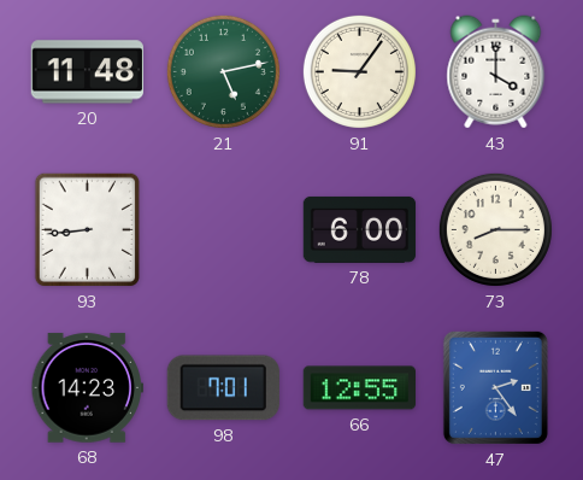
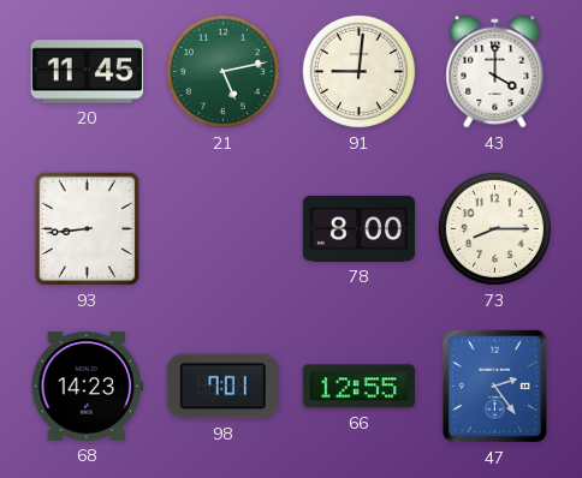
20: 11:48 -> 11:45
91: 9:06 -> 9:01
78: 6:00 -> 8:00
